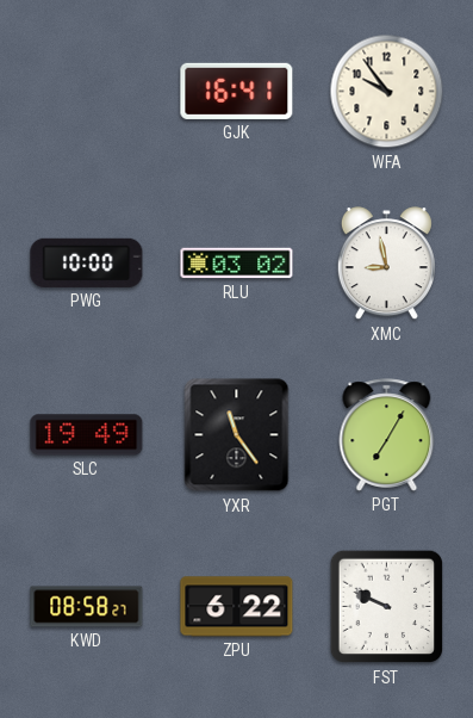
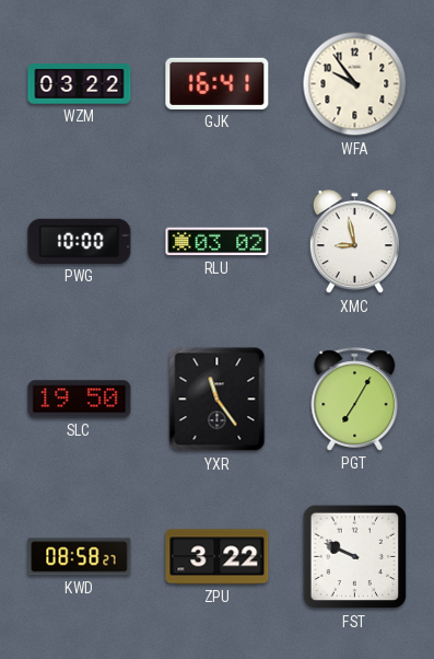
WZM: none -> 03:22
SLC: 19:49 -> 19:50
ZPU: 6:22 -> 3:22
